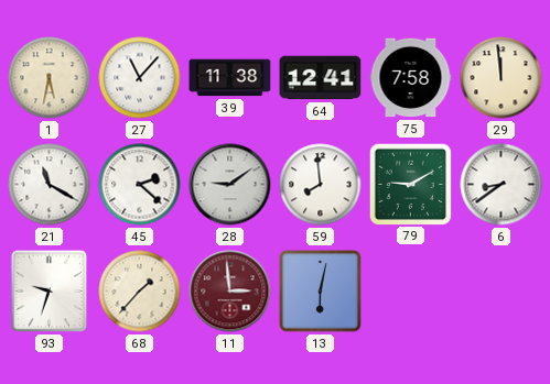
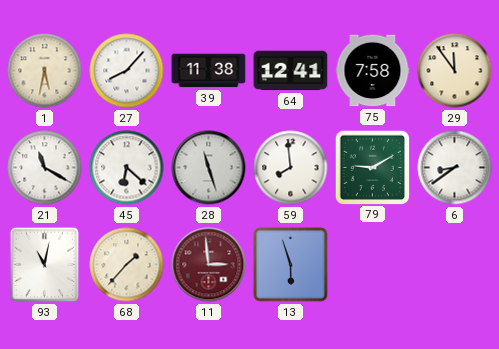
27: 11:07 -> 8:07
29: 11:59 -> 11:54
45: 2:22 -> 6:22
28: 9:09 -> 11:27
93: 9:33 -> 11:02
13: 6:02 -> 5:57
